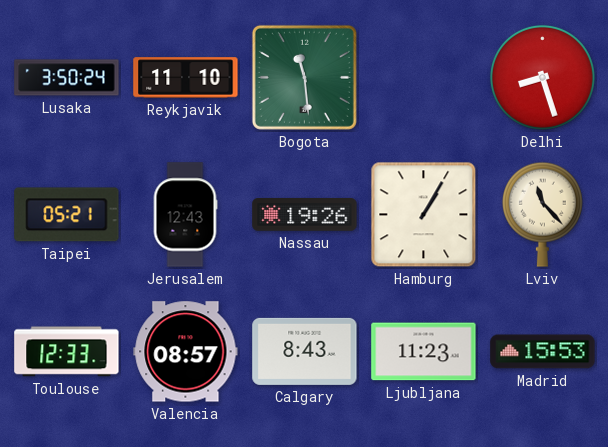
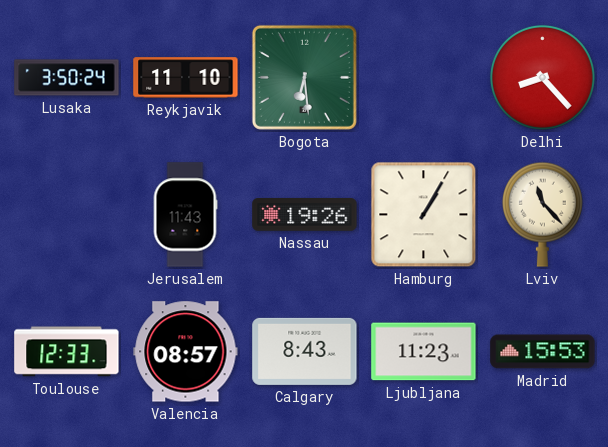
Bogota: 11:29 -> 6:29
Delhi: 8:27 -> 8:23
Taipei: 05:21 -> none
Jerusalem: 12:43 -> 11:43
